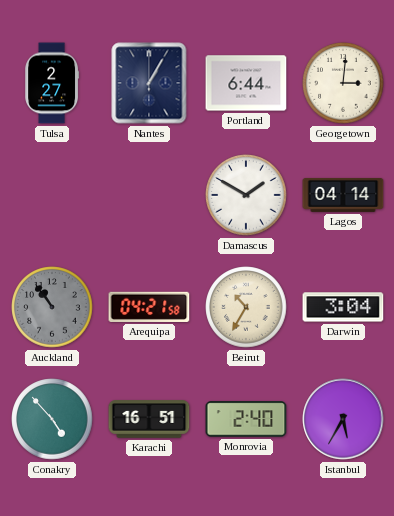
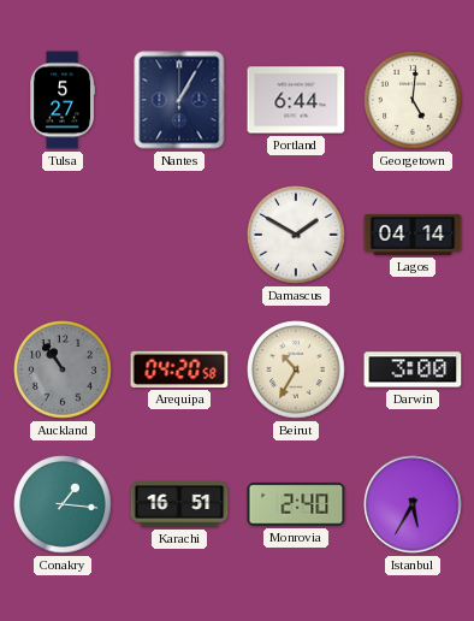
Tulsa: 2:27 -> 5:27
Georgetown: 3:01 -> 5:01
Arequipa: 04:21 -> 04:20
Darwin: 3:04 -> 3:00
Conakry: 4:53 -> 1:16
